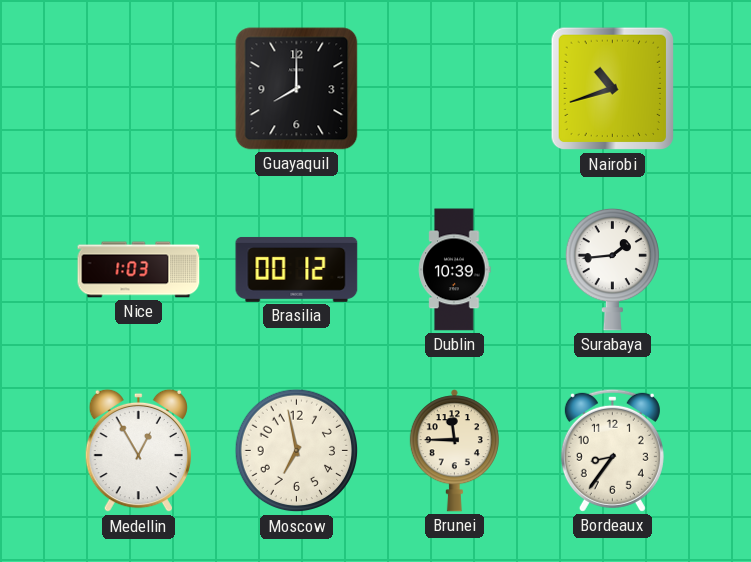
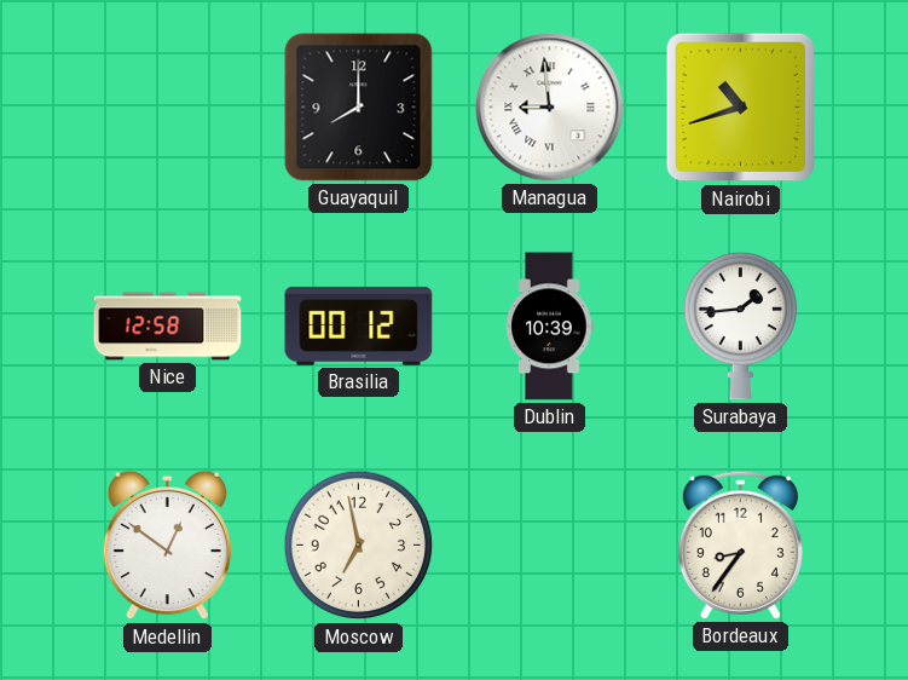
Managua: none -> 8:59
Nice: 1:03 -> 12:58
Medellin: 12:55 -> 12:51
Brunei: 11:45 -> none
